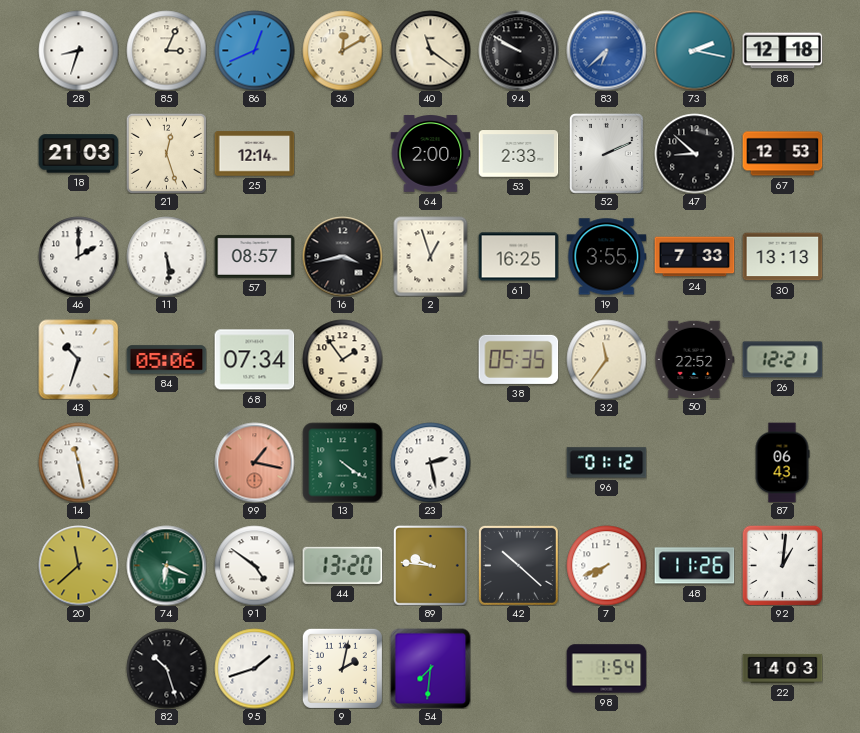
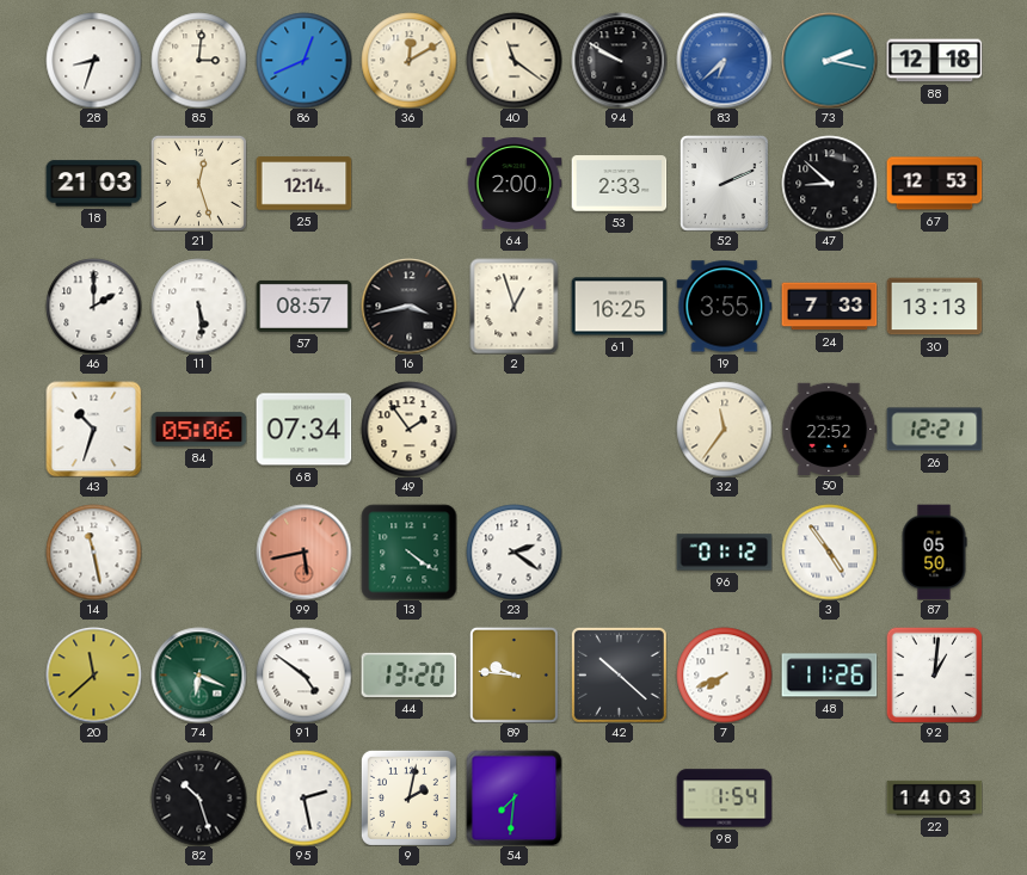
85: 3:04 -> 3:01
38: 05:35 -> none
99: 1:17 -> 5:43
23: 2:28 -> 2:21
3: none -> 4:54
87: 06:43 -> 05:50
95: 1:42 -> 2:28
